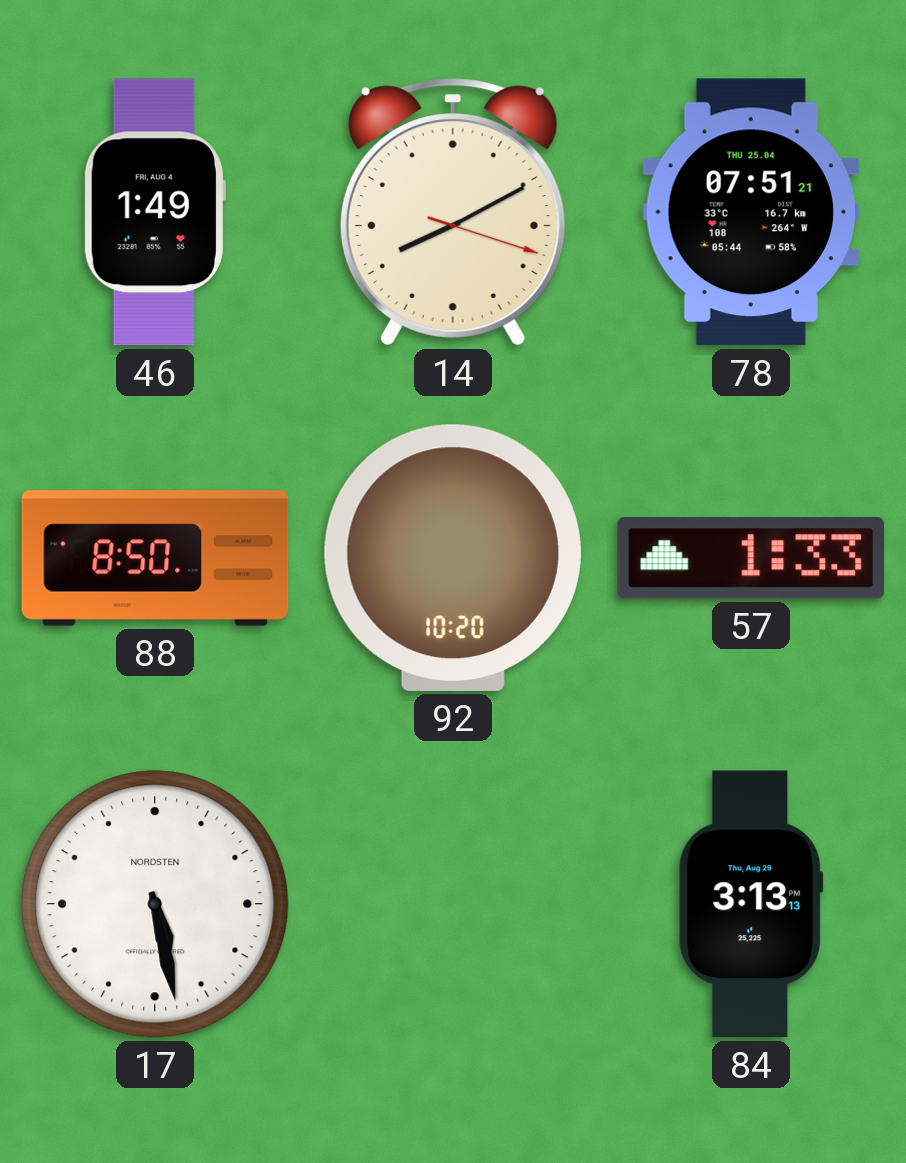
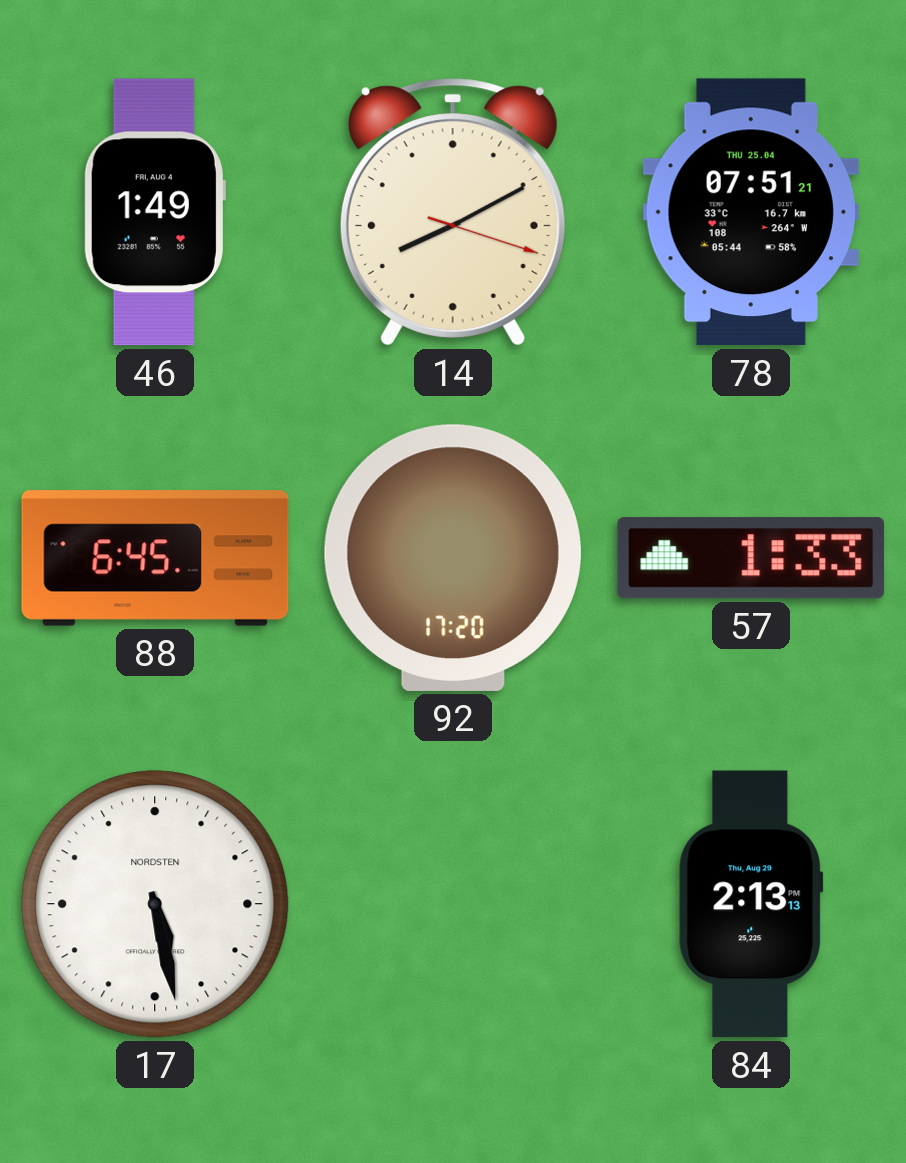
88: 8:50 -> 6:45
92: 10:20 -> 17:20
84: 3:13 -> 2:13
